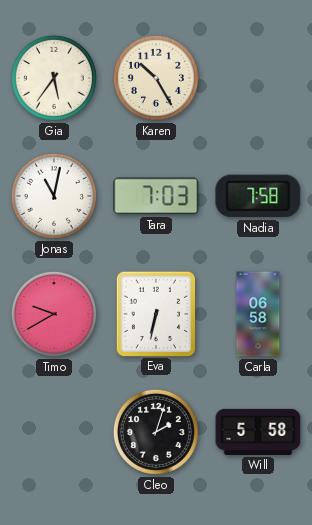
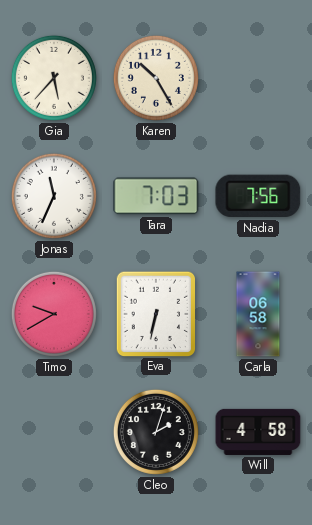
Gia: 5:36 -> 5:37
Jonas: 11:02 -> 11:34
Nadia: 7:58 -> 7:56
Will: 5:58 -> 4:58
